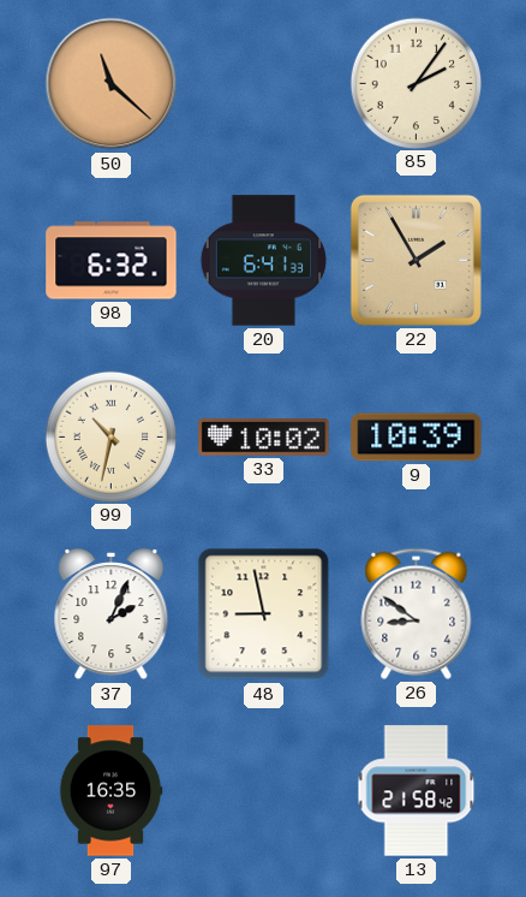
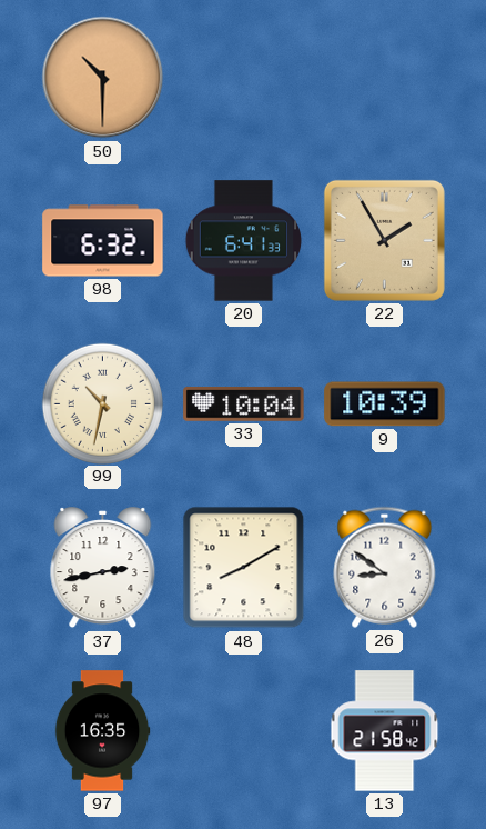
50: 11:22 -> 10:30
85: 2:06 -> none
33: 10:02 -> 10:04
37: 2:04 -> 2:43
48: 8:58 -> 8:10
